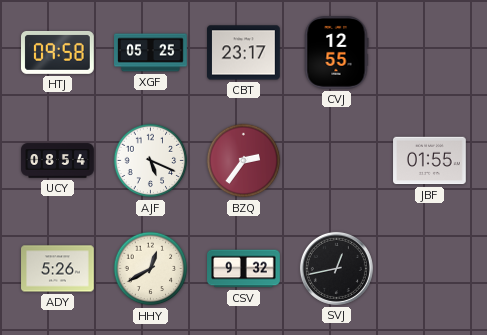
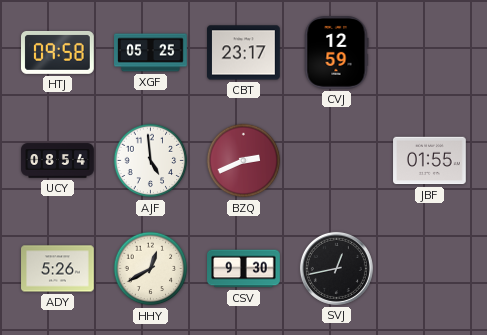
CVJ: 12:55 -> 12:59
AJF: 5:19 -> 4:59
BZQ: 2:36 -> 2:41
CSV: 9:32 -> 9:30
